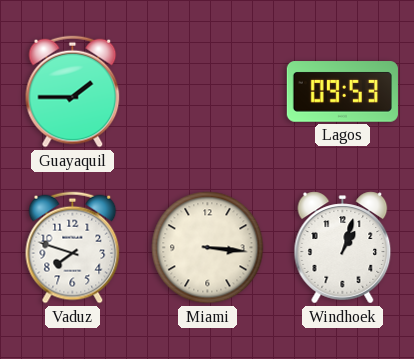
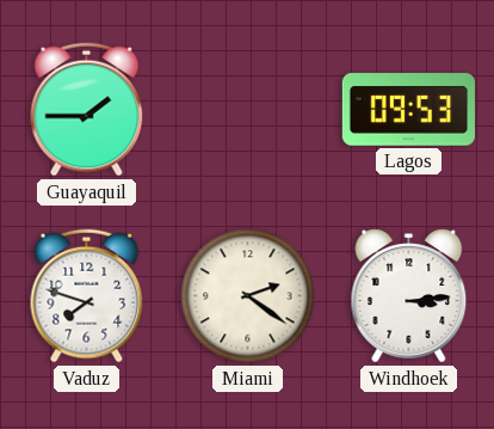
Miami: 3:16 -> 2:21
Windhoek: 1:03 -> 3:14
